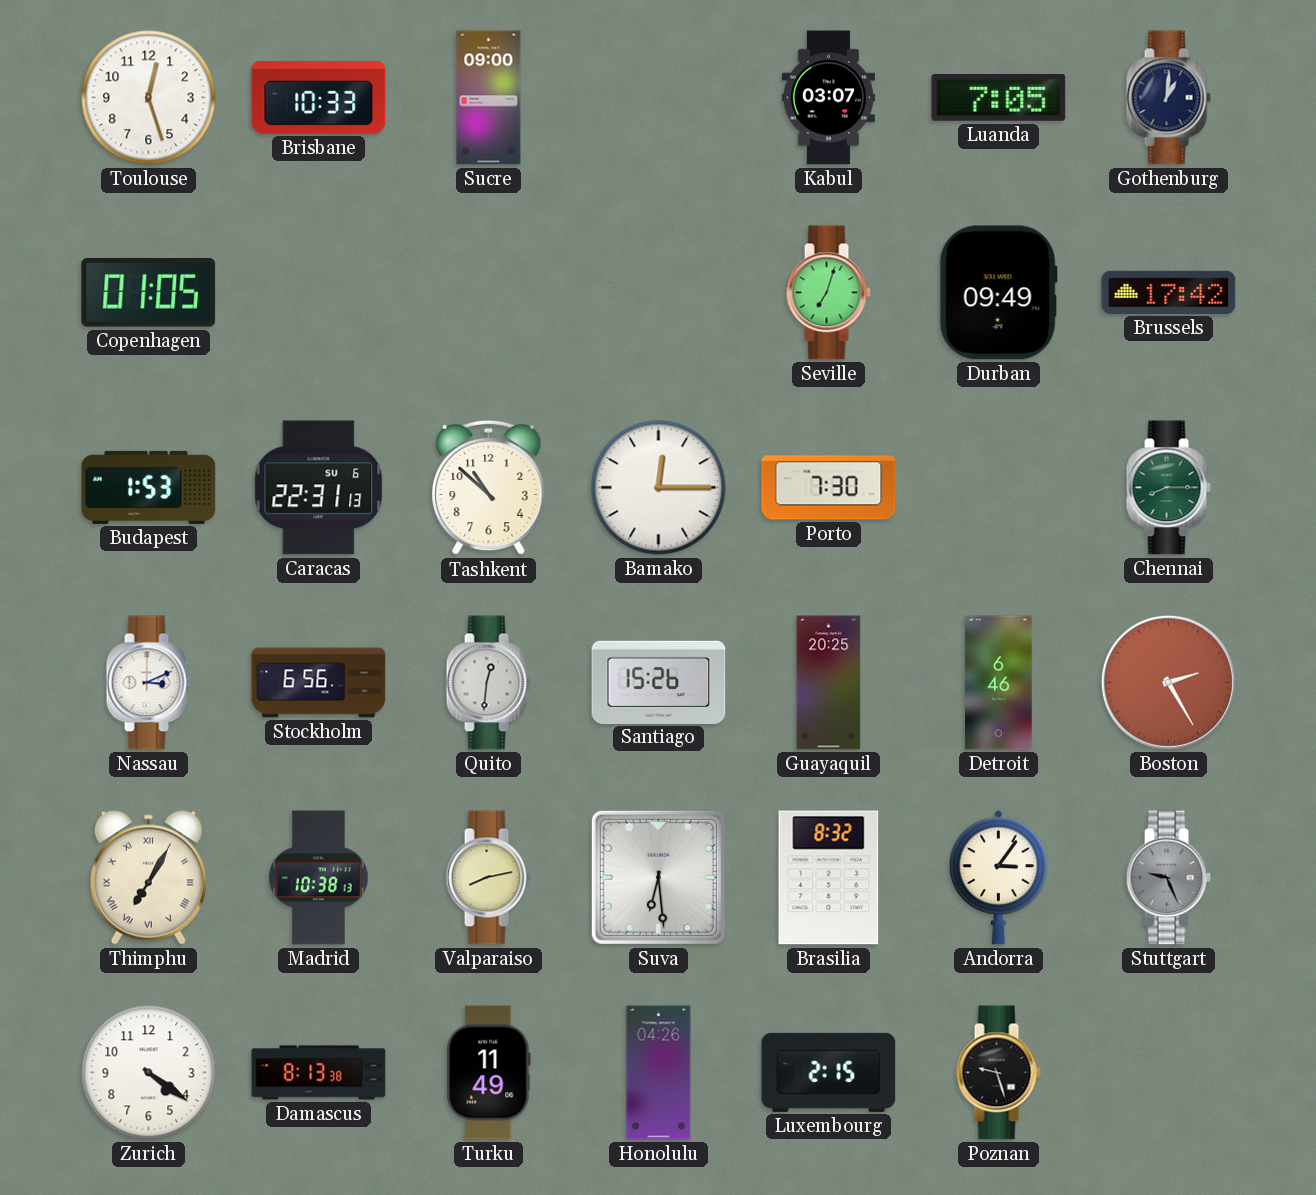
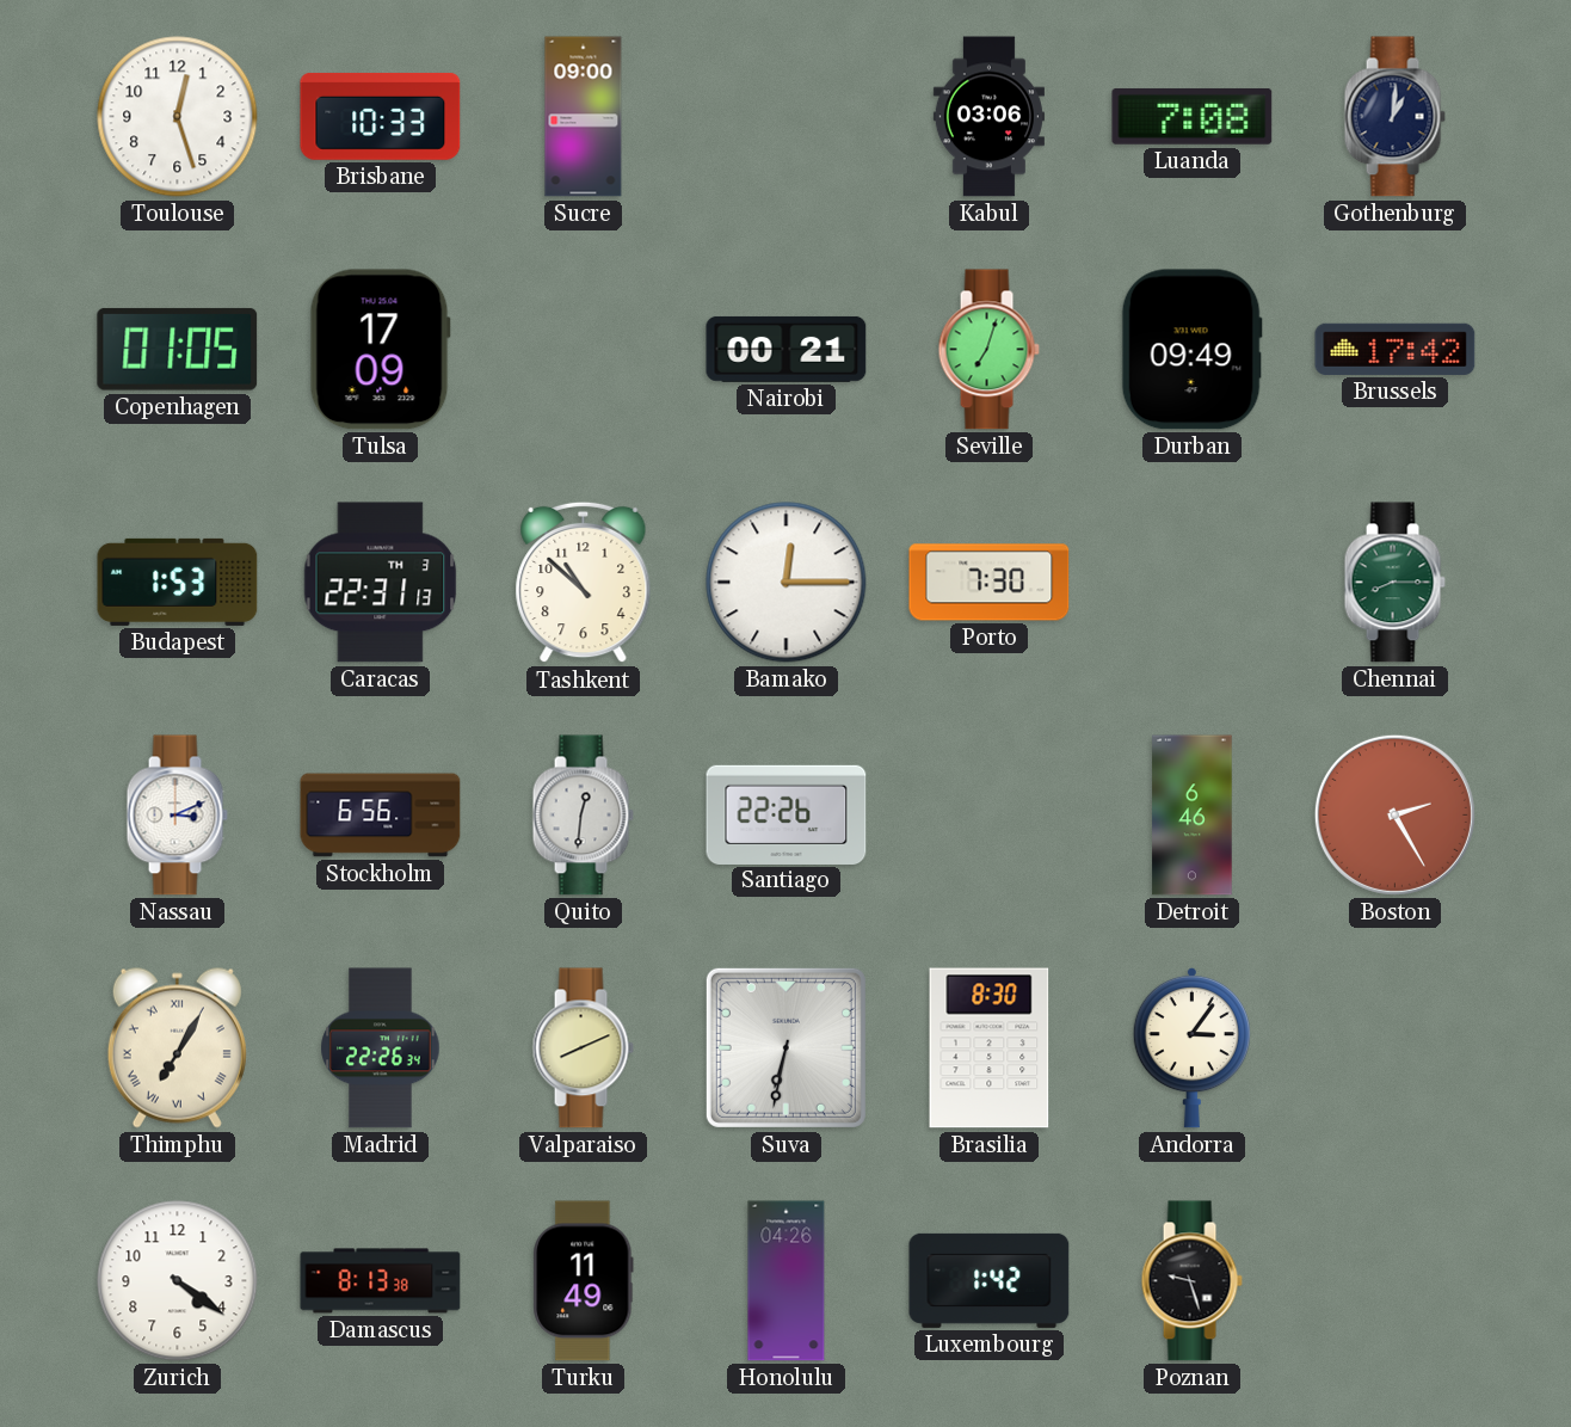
Kabul: 03:07 -> 03:06
Luanda: 7:05 -> 7:08
Tulsa: none -> 17:09
Nairobi: none -> 00:21
Caracas date: SU 6 -> TH 3
Santiago: 15:26 -> 22:26
Guayaquil: 20:25 -> none
Madrid: 10:38 -> 22:26
Valparaiso: 8:13 -> 8:11
Suva: 6:29 -> 6:32
Brasilia: 8:32 -> 8:30
Stuttgart: 9:26 -> none
Luxembourg: 2:15 -> 1:42
